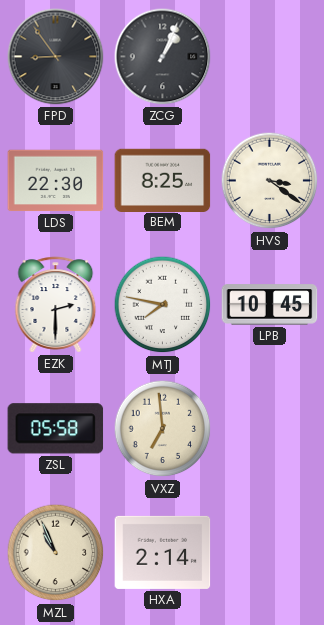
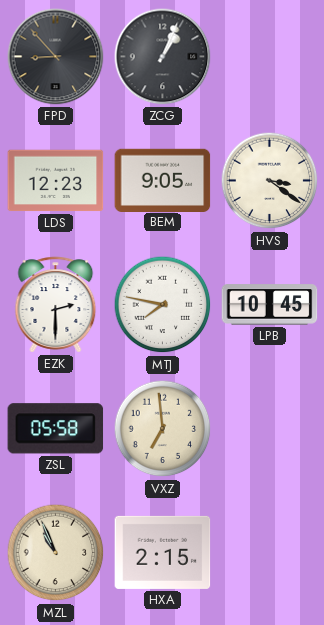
FPD: 8:54 -> 8:53
LDS: 22:30 -> 12:23
BEM: 8:25 -> 9:05
HXA: 2:14 -> 2:15
